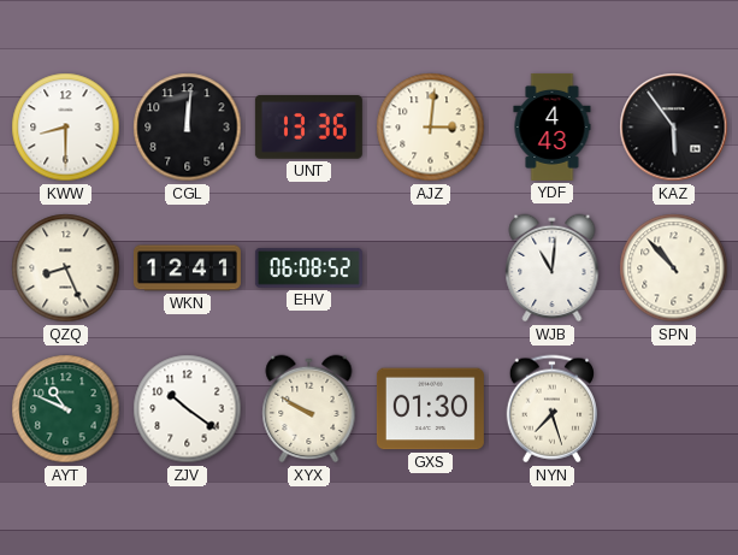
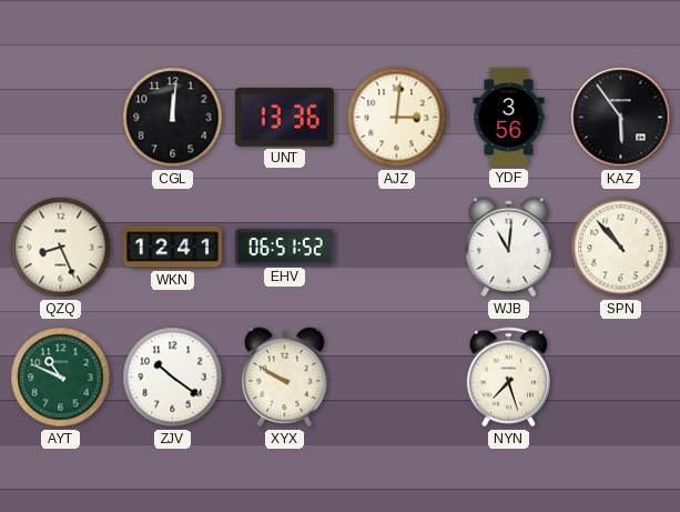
KWW: 8:30 -> none
YDF: 4:43 -> 3:56
EHV: 06:08 -> 06:51
GXS: 01:30 -> none
